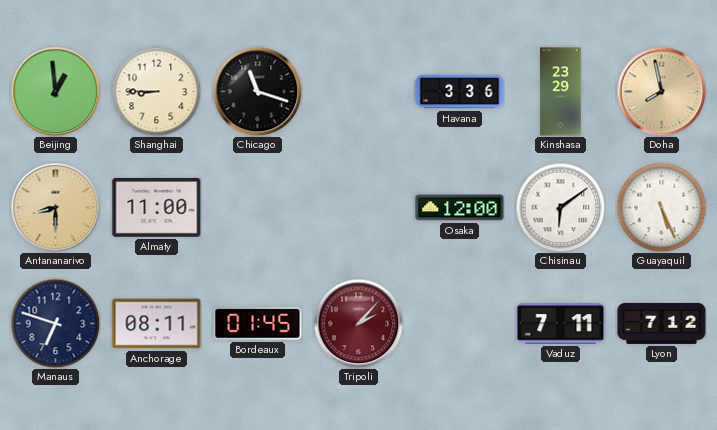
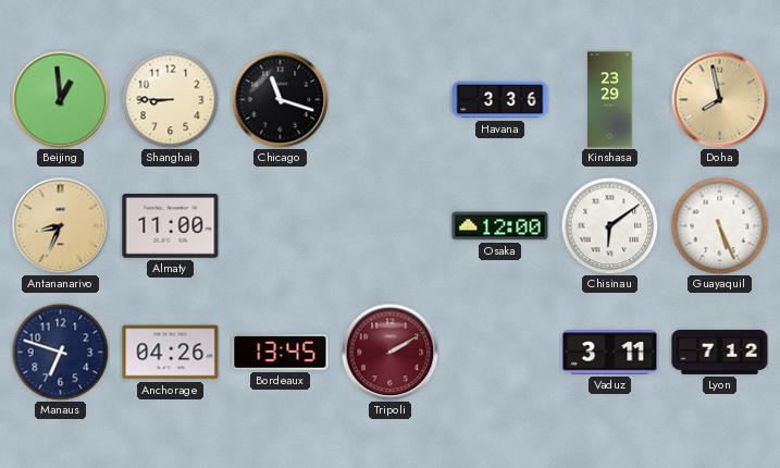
Antananarivo: 8:30 -> 8:34
Anchorage: 08:11 -> 04:26
Bordeaux: 01:45 -> 13:45
Tripoli: 2:07 -> 2:10
Vaduz: 7:11 -> 3:11
